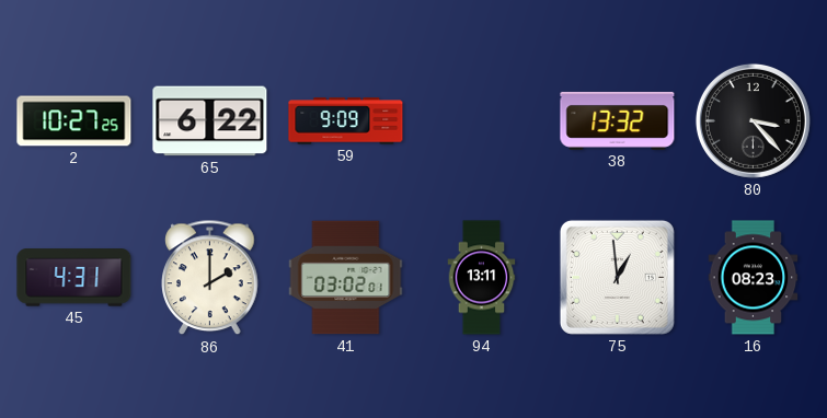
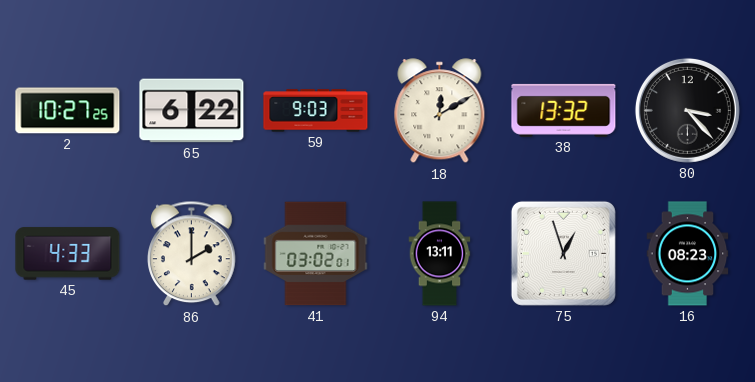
59: 9:09 -> 9:03
18: none -> 12:10
45: 4:31 -> 4:33
75: 12:59 -> 12:57
